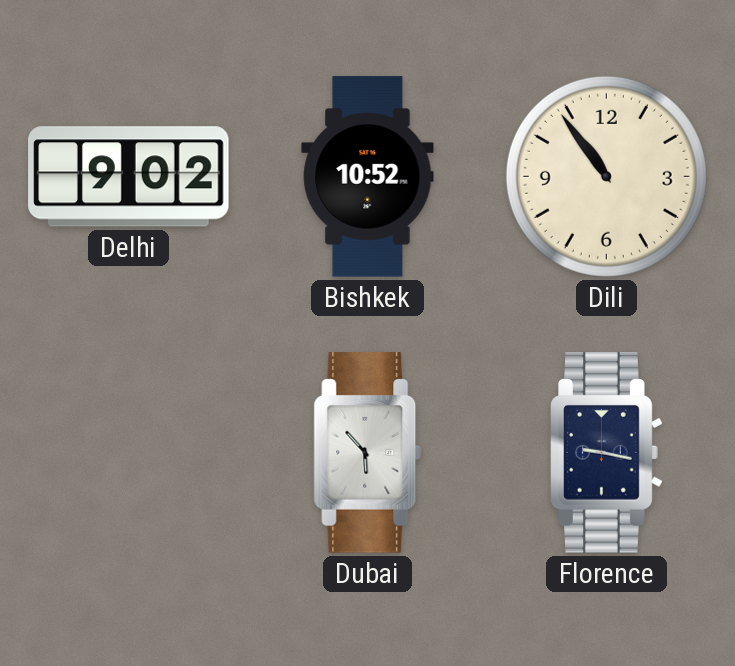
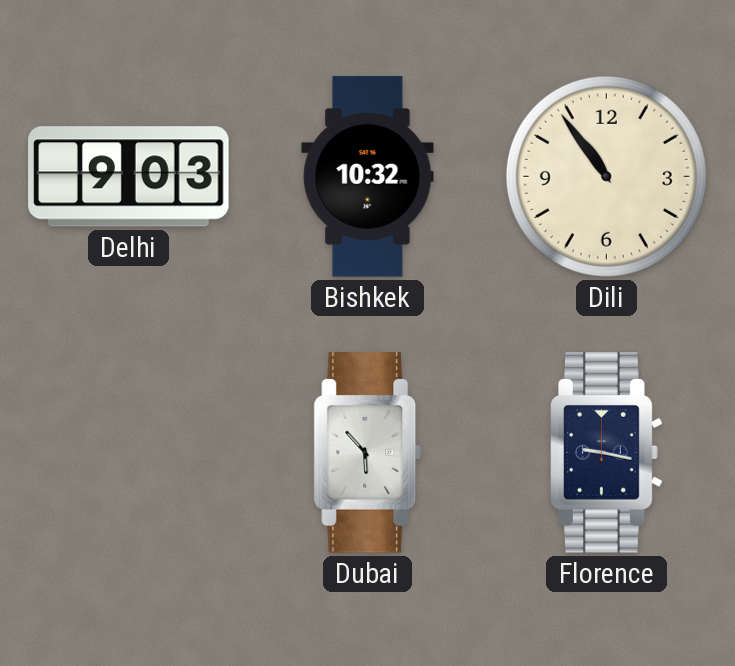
Delhi: 9:02 -> 9:03
Bishkek: 10:52 -> 10:32
